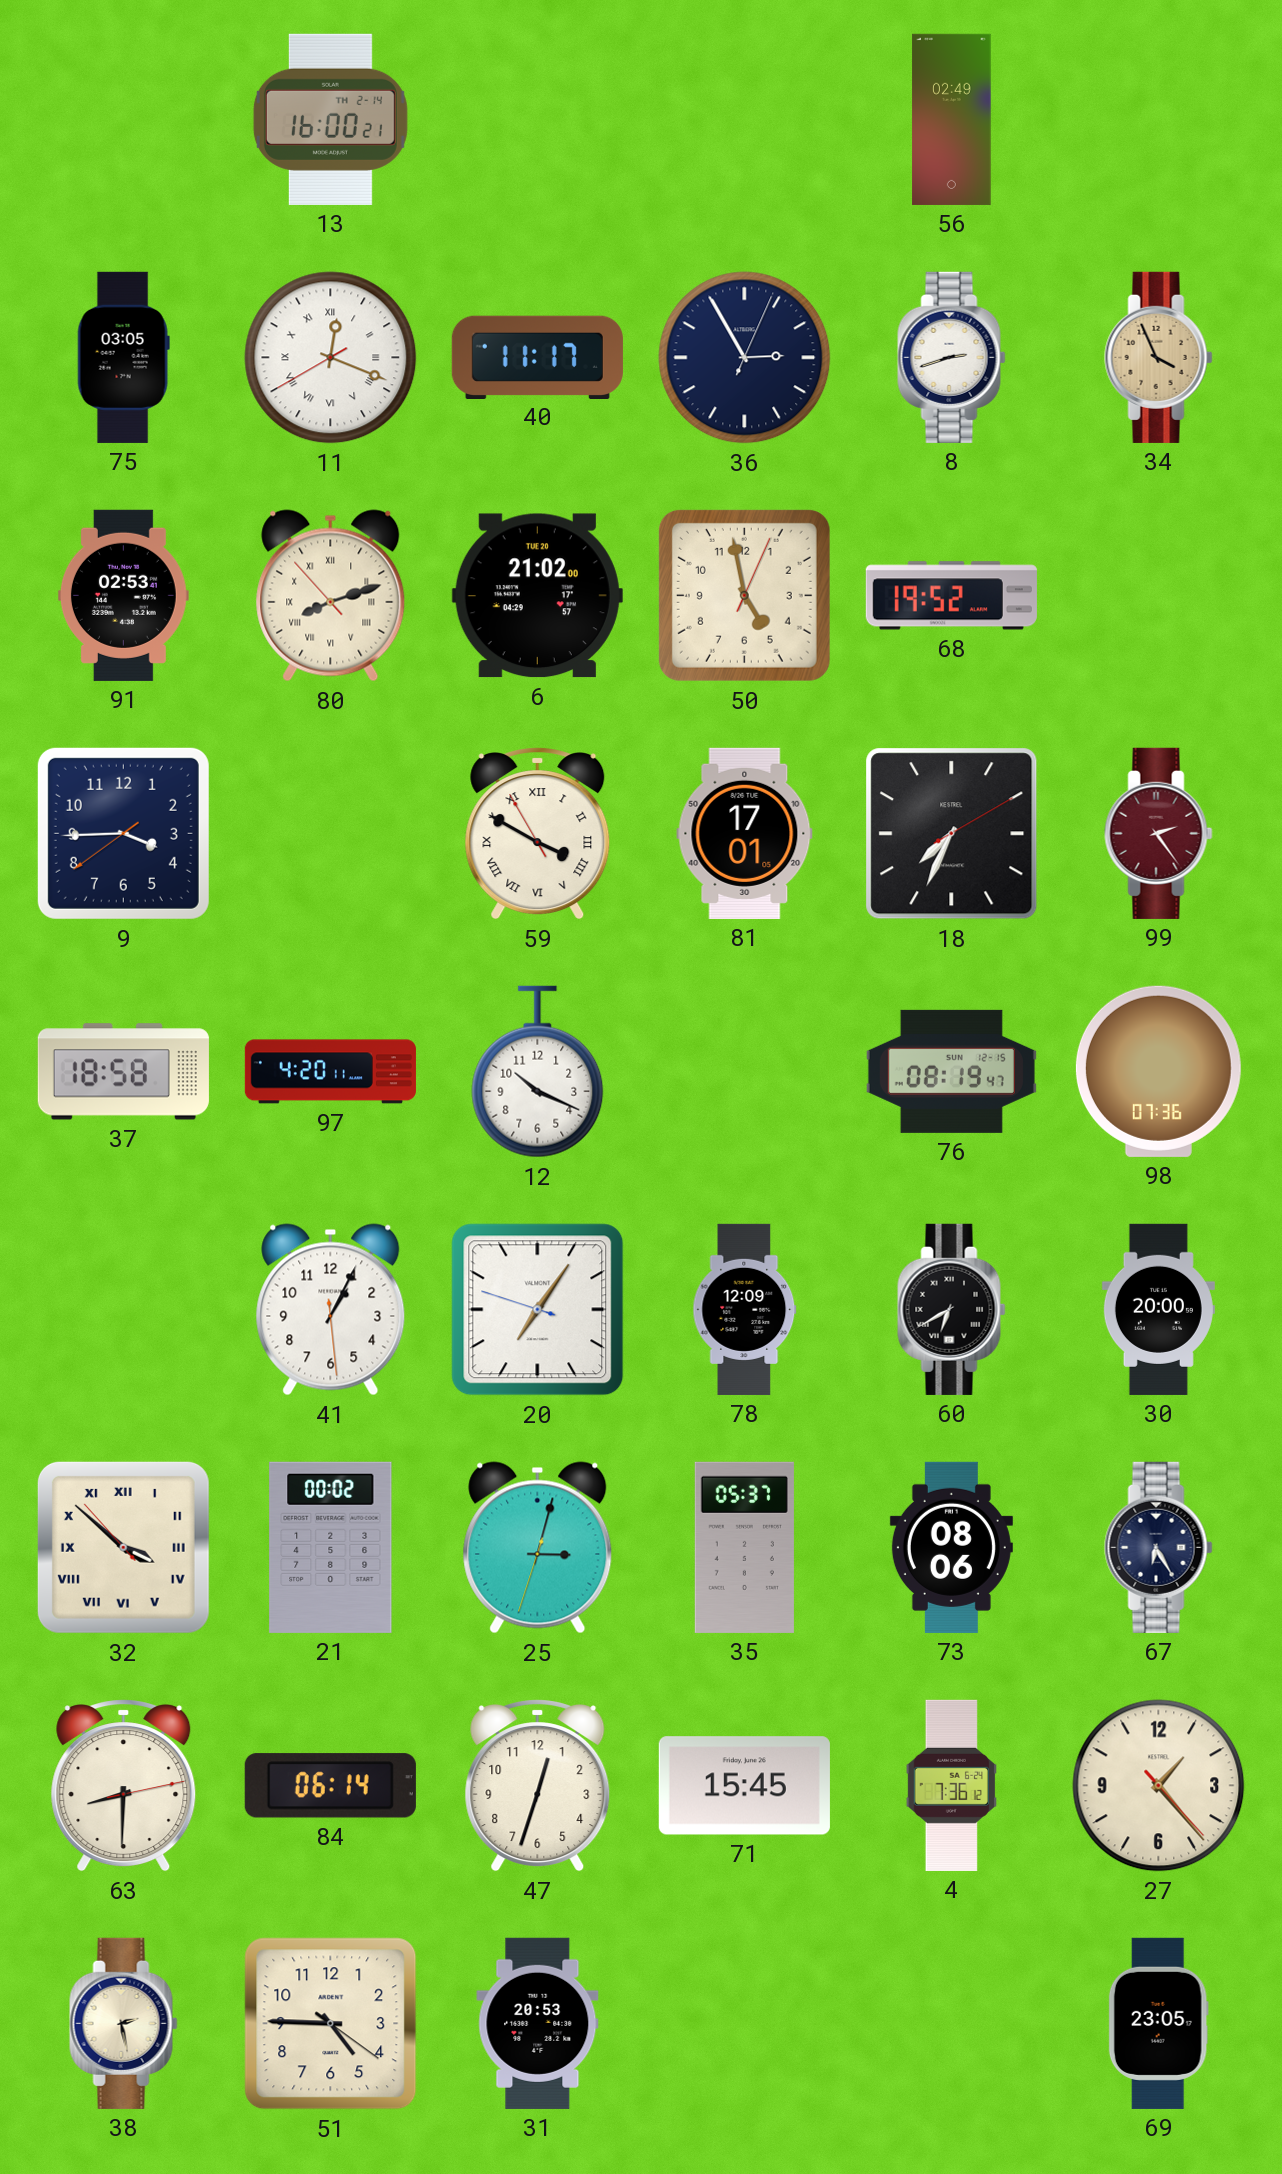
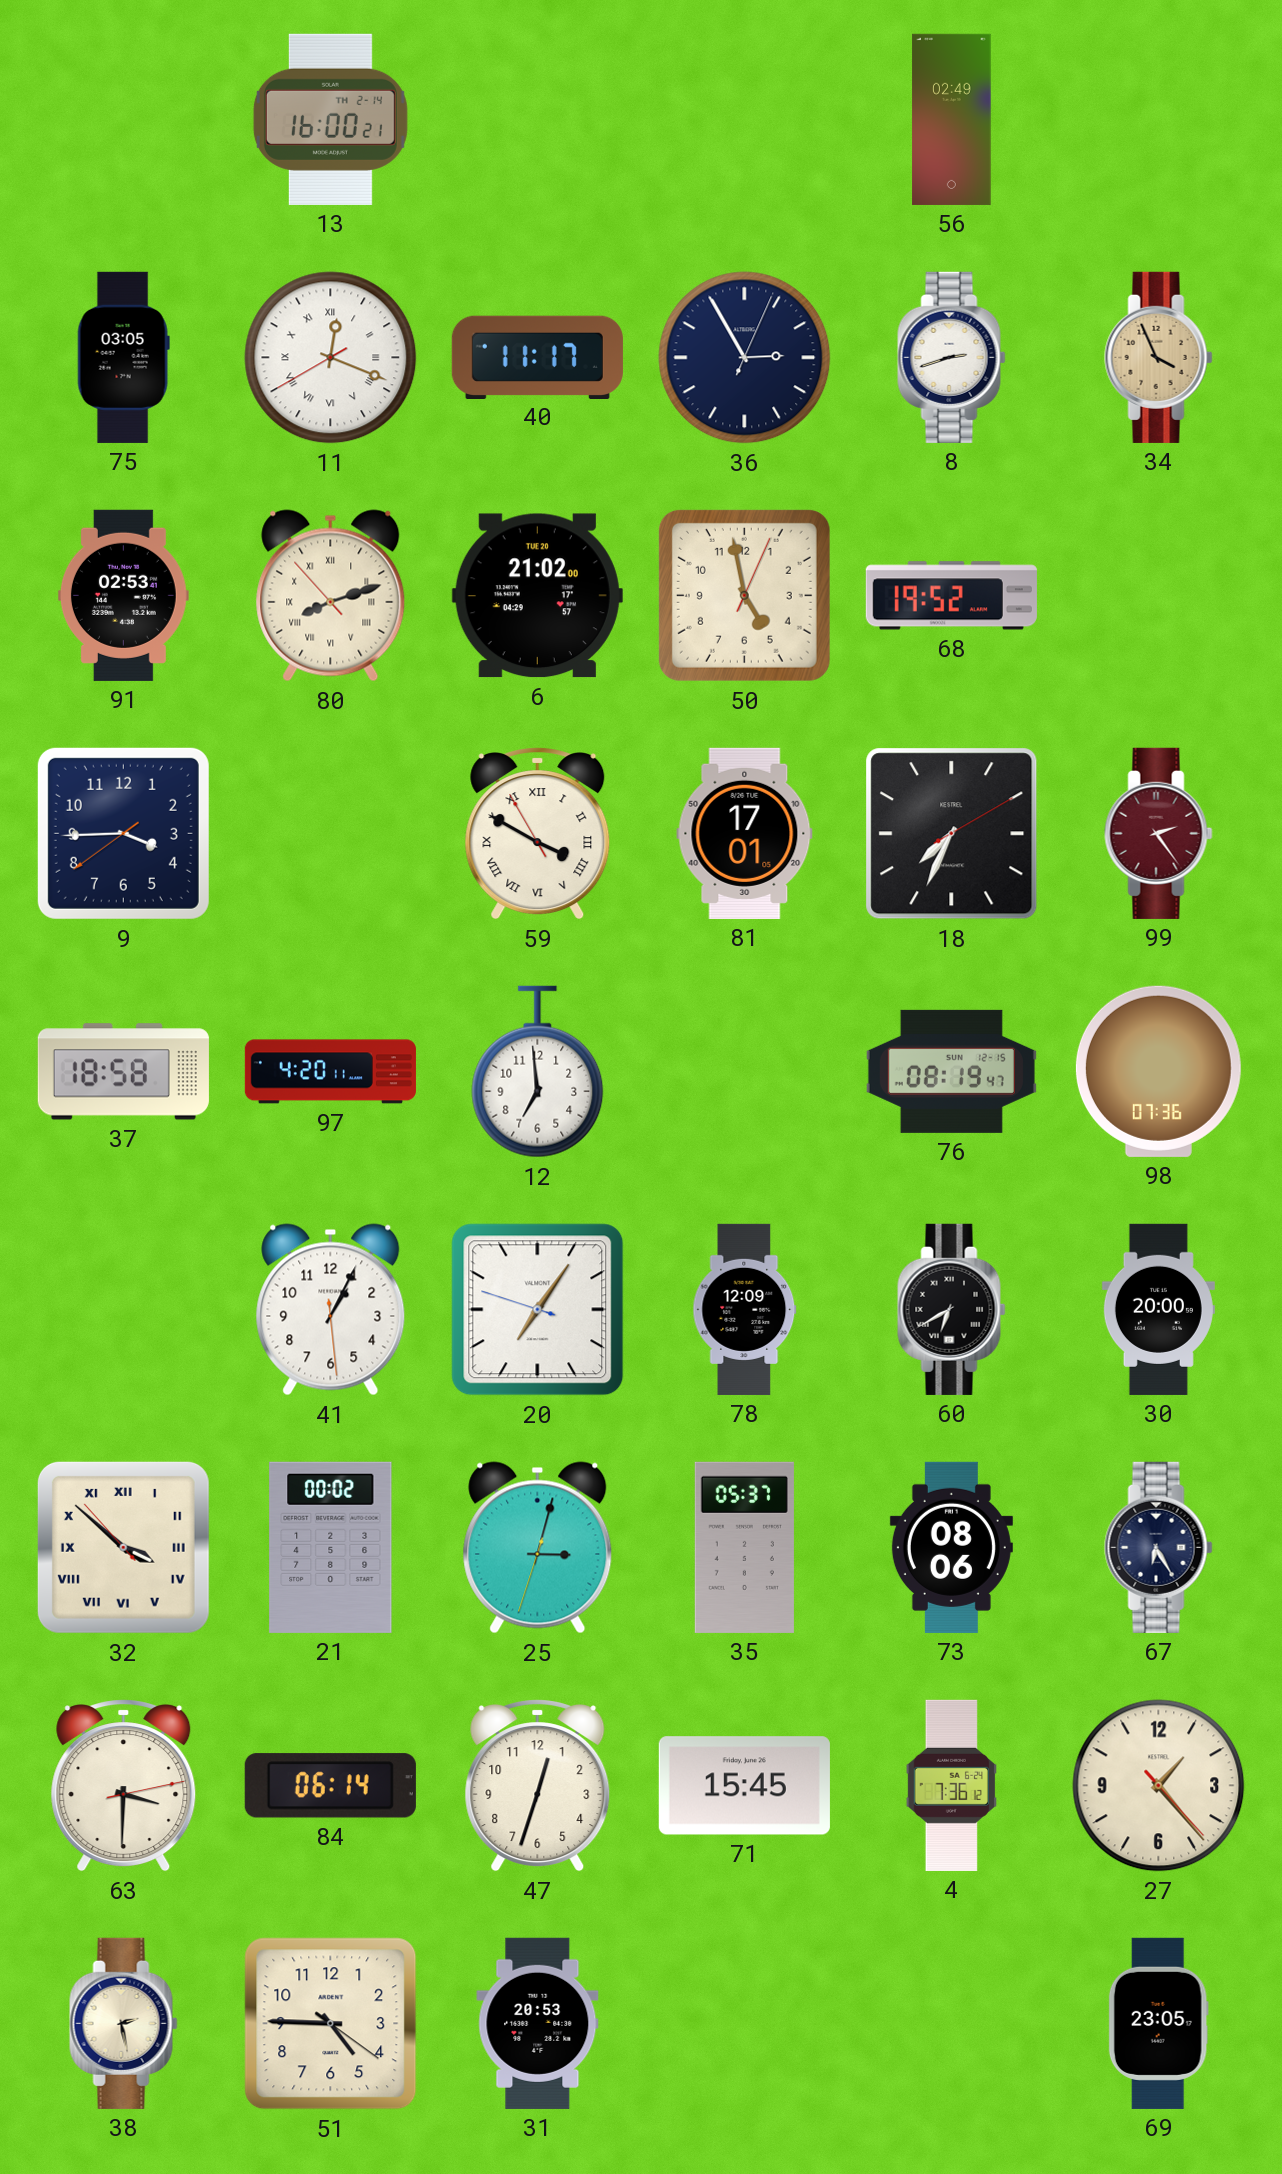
12: 10:19 -> 6:59
63: 8:30 -> 3:30
